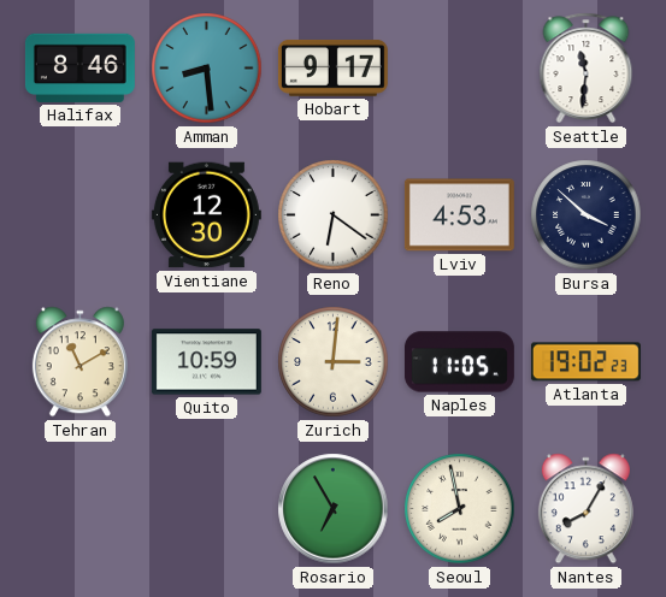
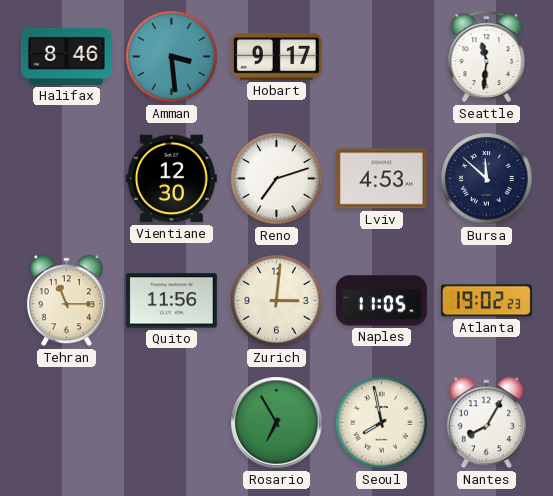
Amman: 8:29 -> 3:29
Reno: 6:21 -> 7:12
Bursa: 3:52 -> 11:52
Tehran: 11:10 -> 11:15
Quito: 10:59 -> 11:56
